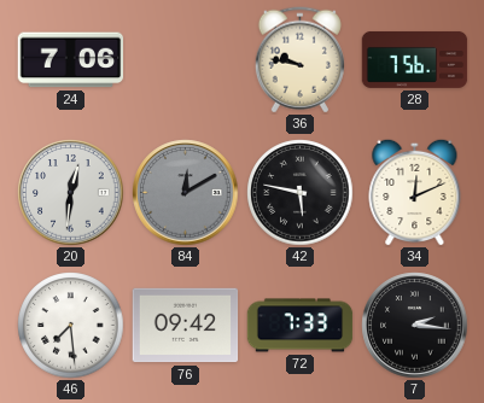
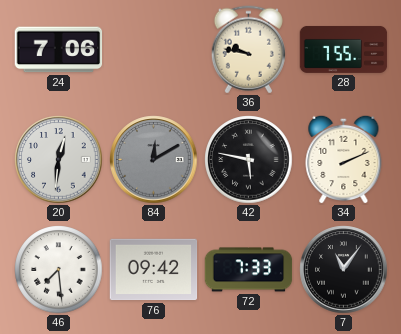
28: 7:56 -> 7:55
34: 12:11 -> 2:11
7: 2:16 -> 11:06
